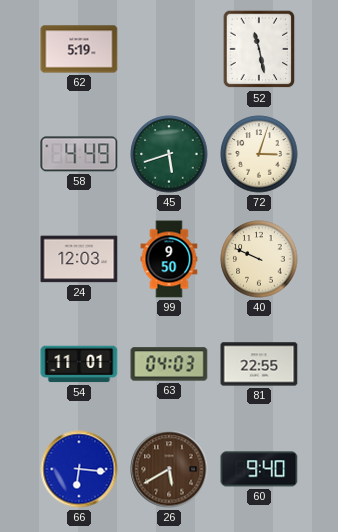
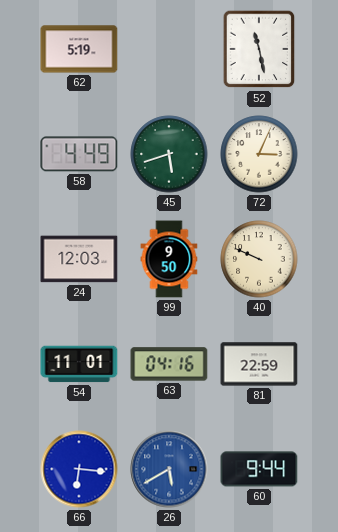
72: 3:03 -> 3:04
63: 04:03 -> 04:16
81: 22:55 -> 22:59
26 dial: brown -> blue
60: 9:40 -> 9:44
